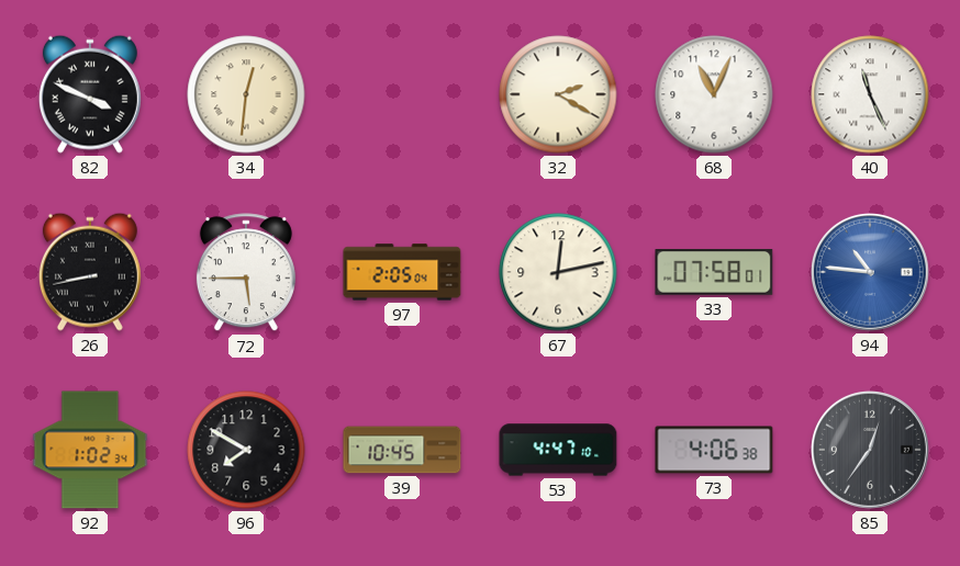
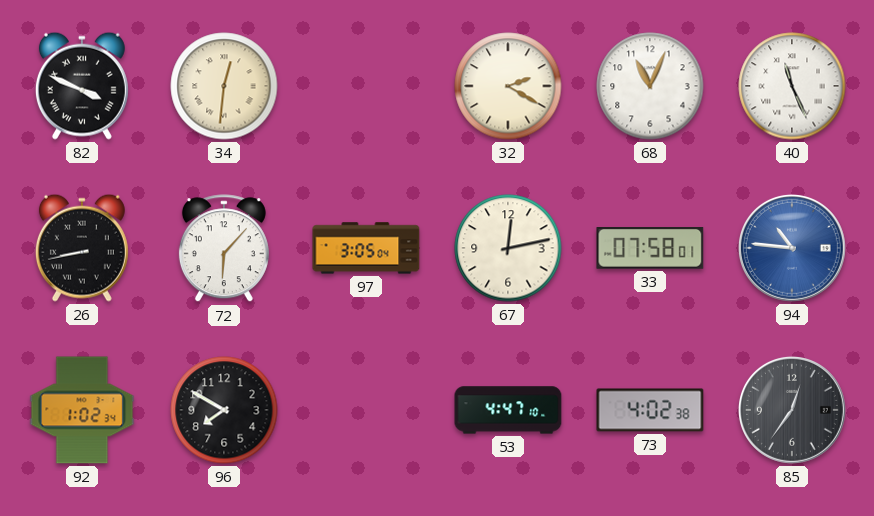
72: 5:45 -> 6:07
97: 2:05 -> 3:05
39: 10:45 -> none
73: 4:06 -> 4:02
